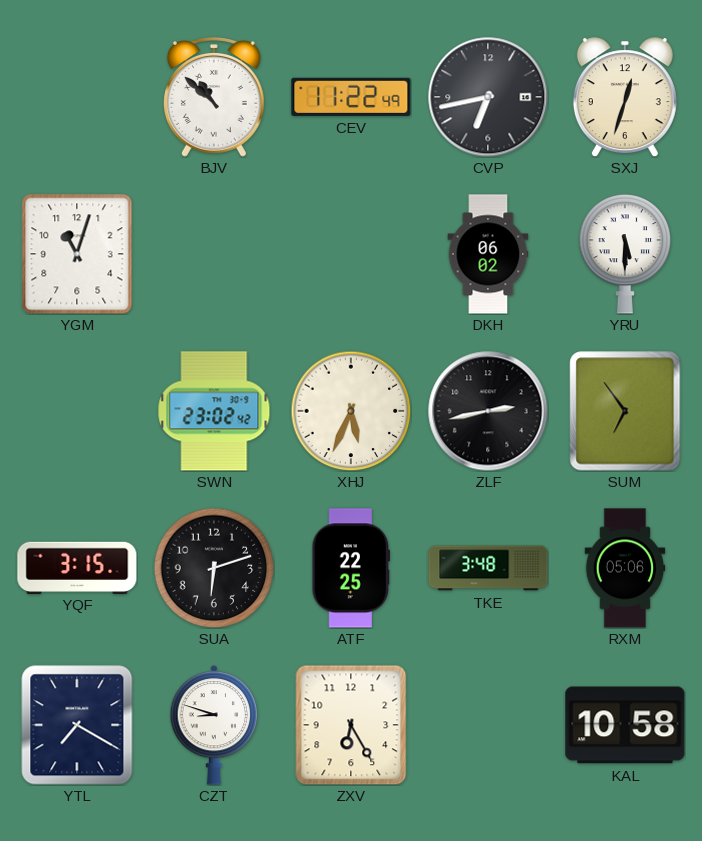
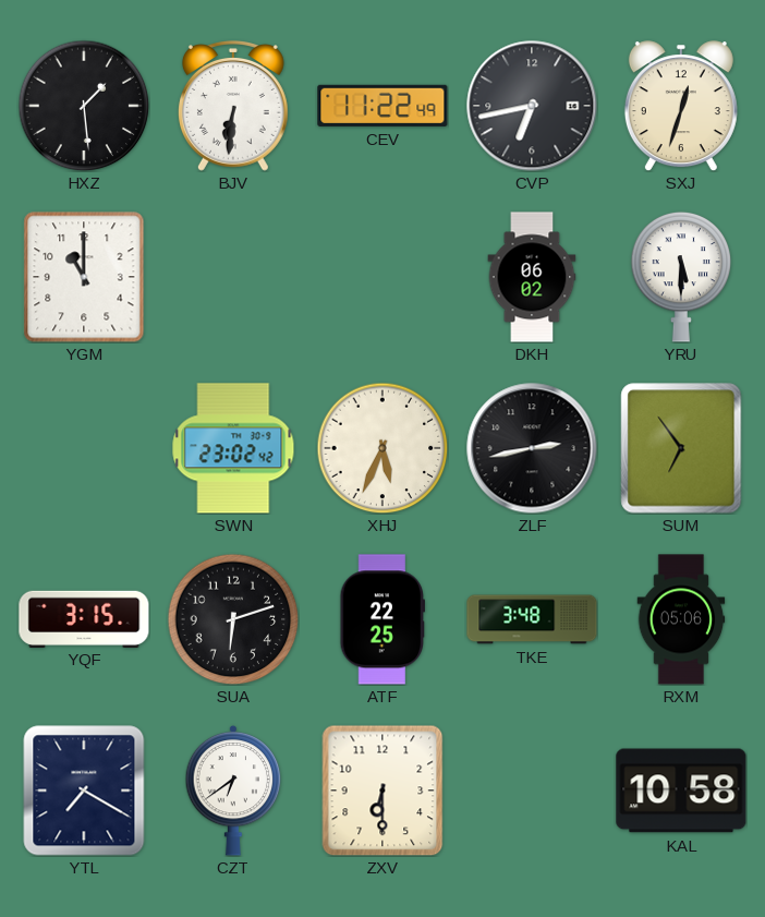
HXZ: none -> 1:29
BJV: 10:52 -> 6:31
YGM: 11:03 -> 11:00
CZT: 8:48 -> 6:39
ZXV: 6:25 -> 6:30
